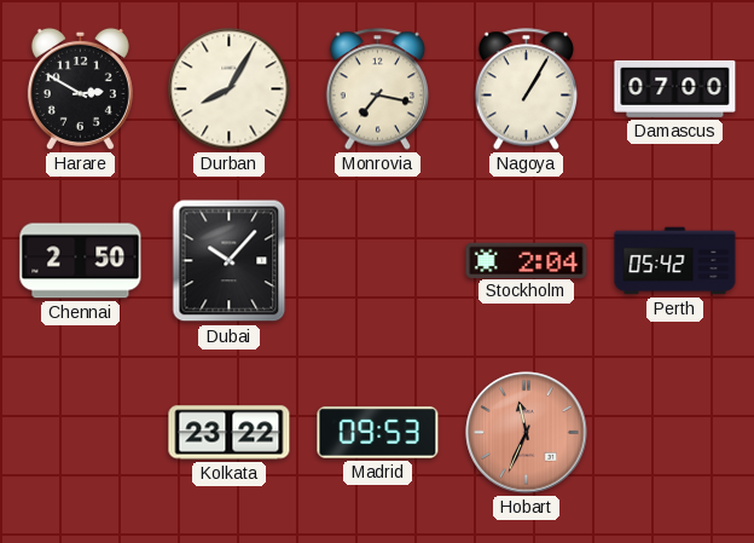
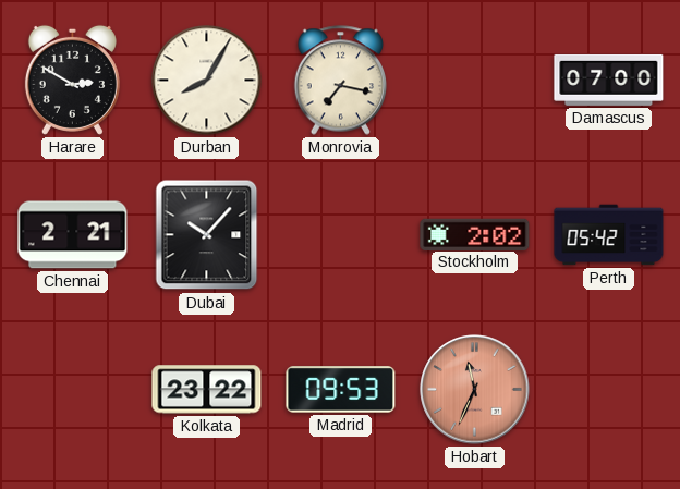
Nagoya: 1:05 -> none
Chennai: 2:50 -> 2:21
Stockholm: 2:04 -> 2:02
